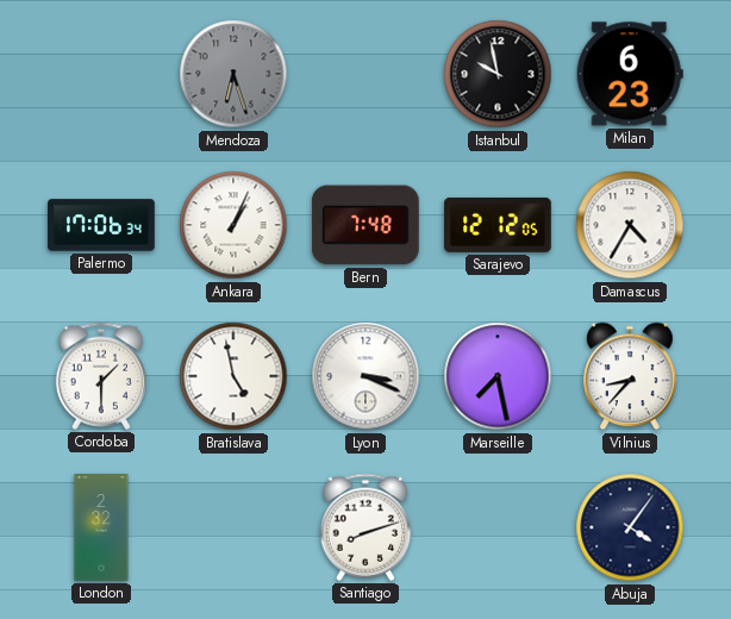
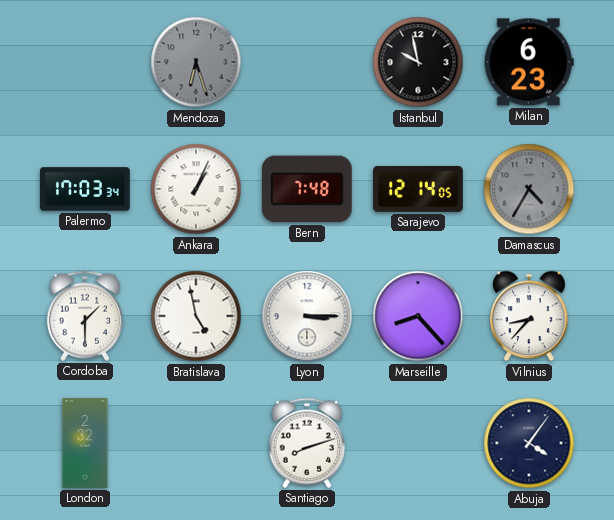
Palermo: 17:06 -> 17:03
Sarajevo: 12:12 -> 12:14
Damascus dial: white -> grey
Lyon: 3:19 -> 3:15
Marseille: 7:28 -> 8:23
